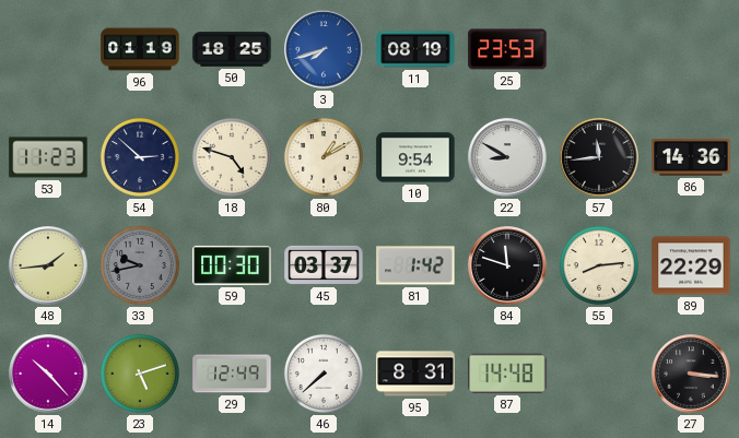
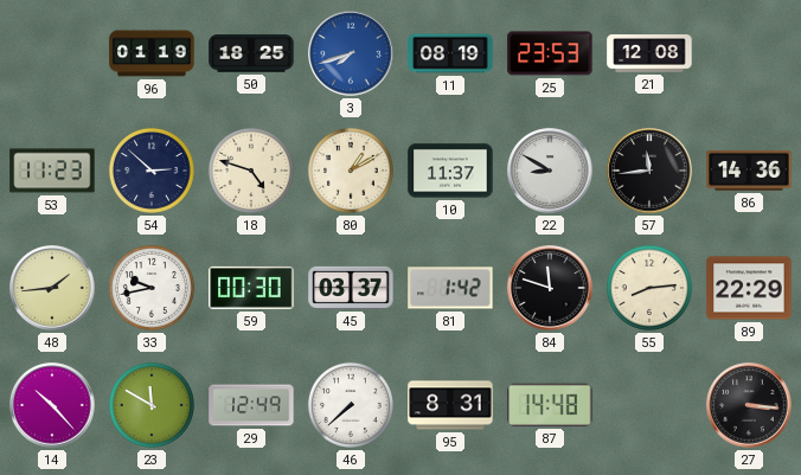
21: none -> 12:08
10: 9:54 -> 11:37
33 dial: grey -> white
23: 5:12 -> 11:50
